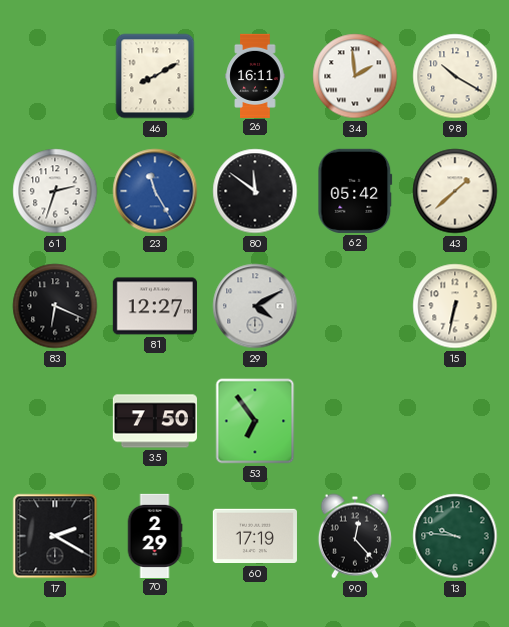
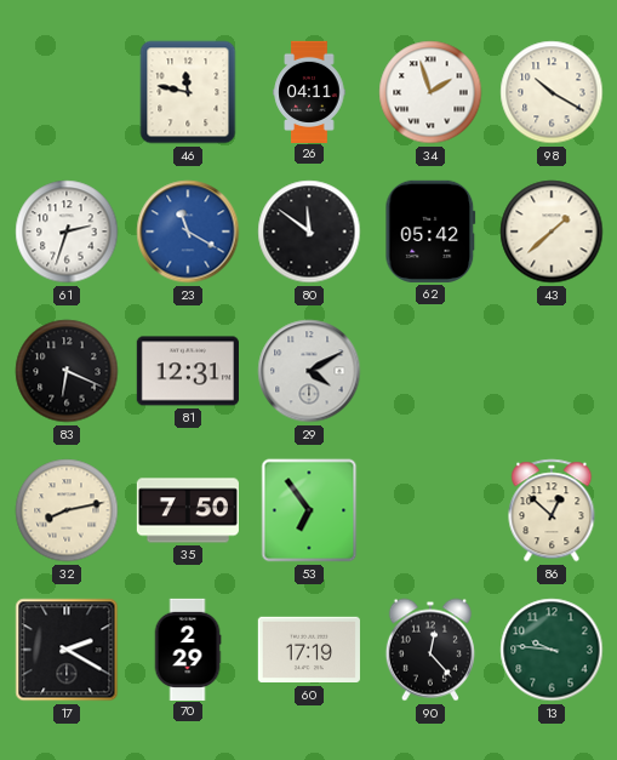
46: 8:10 -> 11:47
26: 16:11 -> 04:11
34: 1:59 -> 1:57
23: 11:25 -> 11:20
81: 12:27 -> 12:31
15: 6:32 -> none
32: none -> 8:13
86: none -> 12:52
